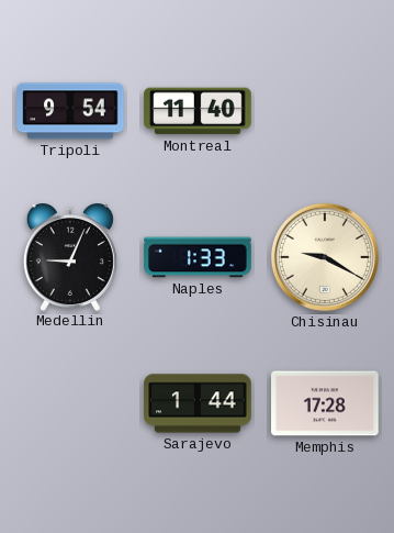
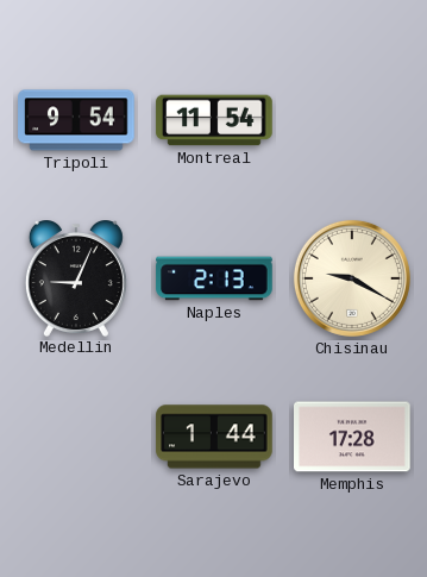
Montreal: 11:40 -> 11:54
Naples: 1:33 -> 2:13
